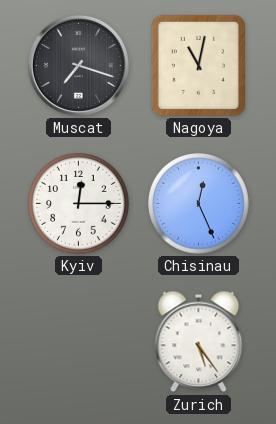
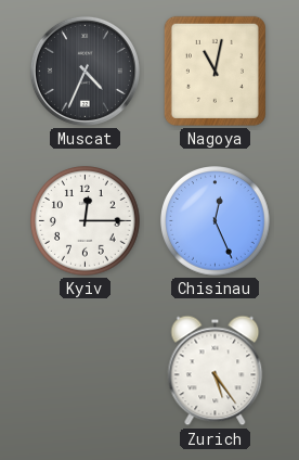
Muscat: 7:18 -> 4:34
